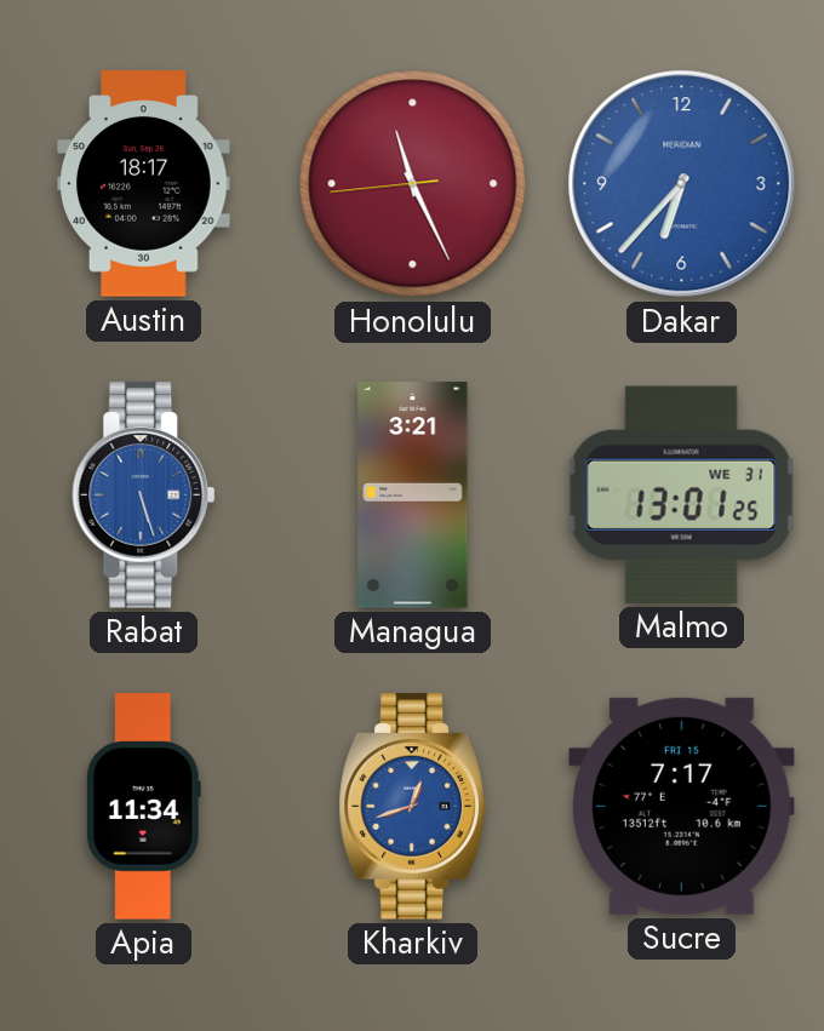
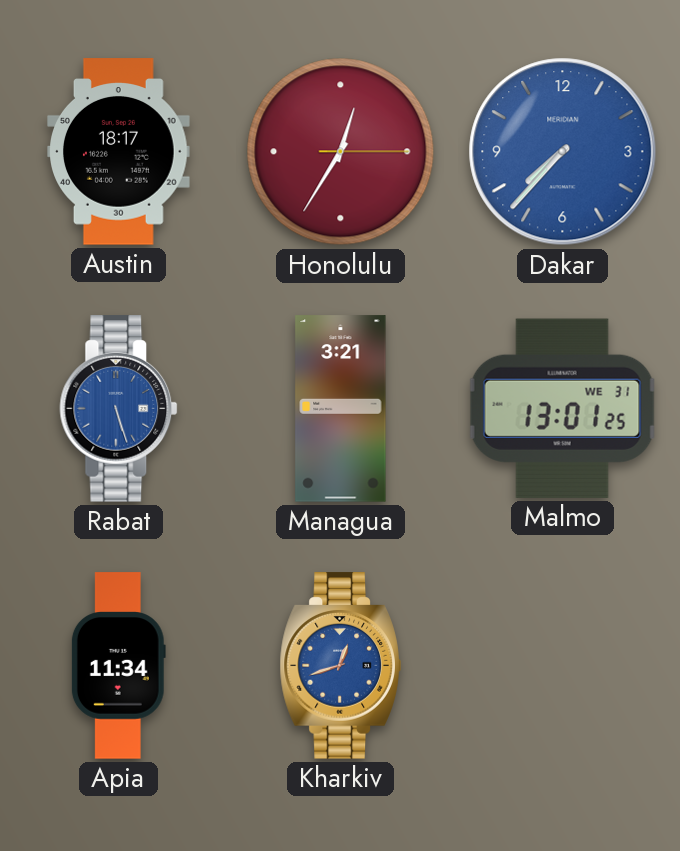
Honolulu: 11:25 -> 12:35
Dakar: 6:37 -> 7:37
Sucre: 7:17 -> none
